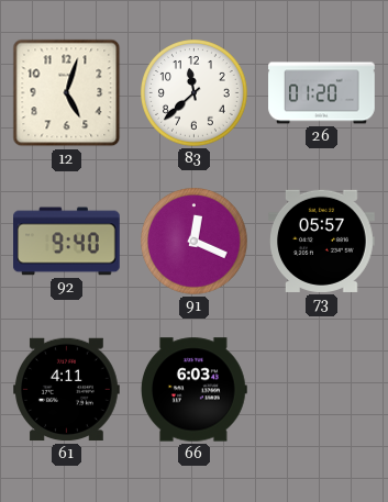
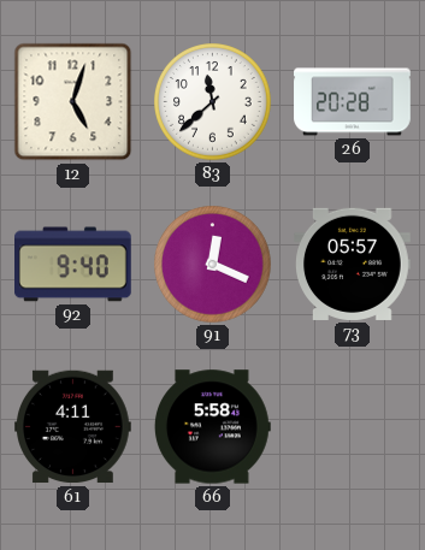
26: 01:20 -> 20:28
66: 6:03 -> 5:58
